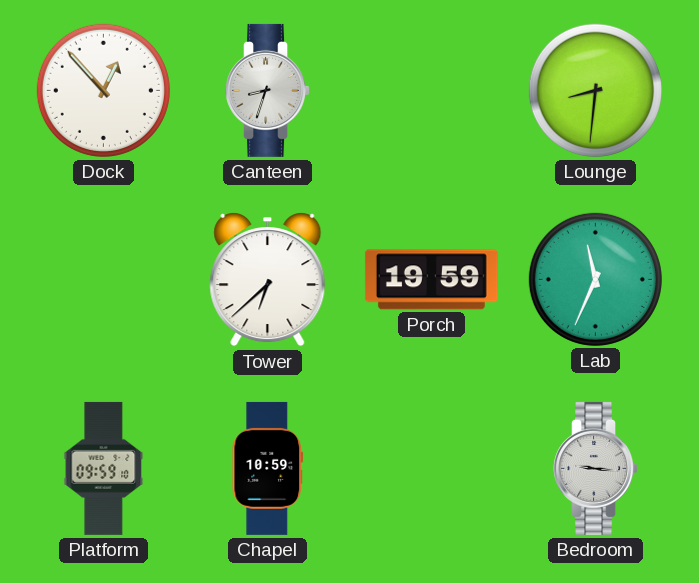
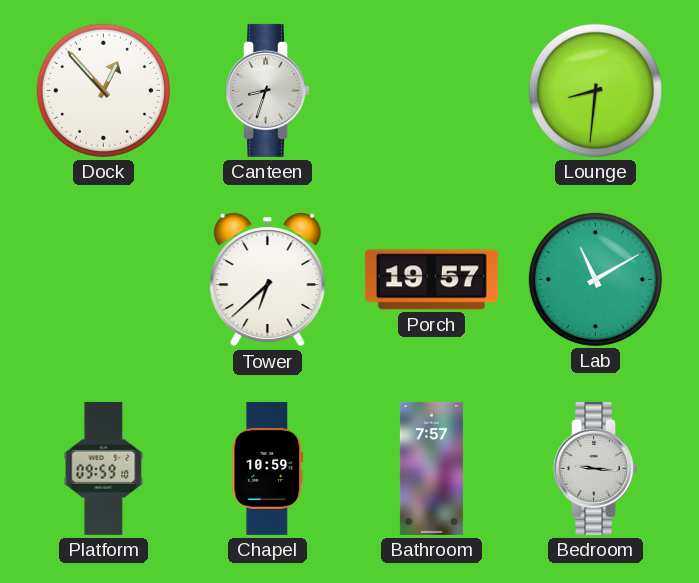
Porch: 19:59 -> 19:57
Lab: 11:34 -> 11:10
Bathroom: none -> 7:57
